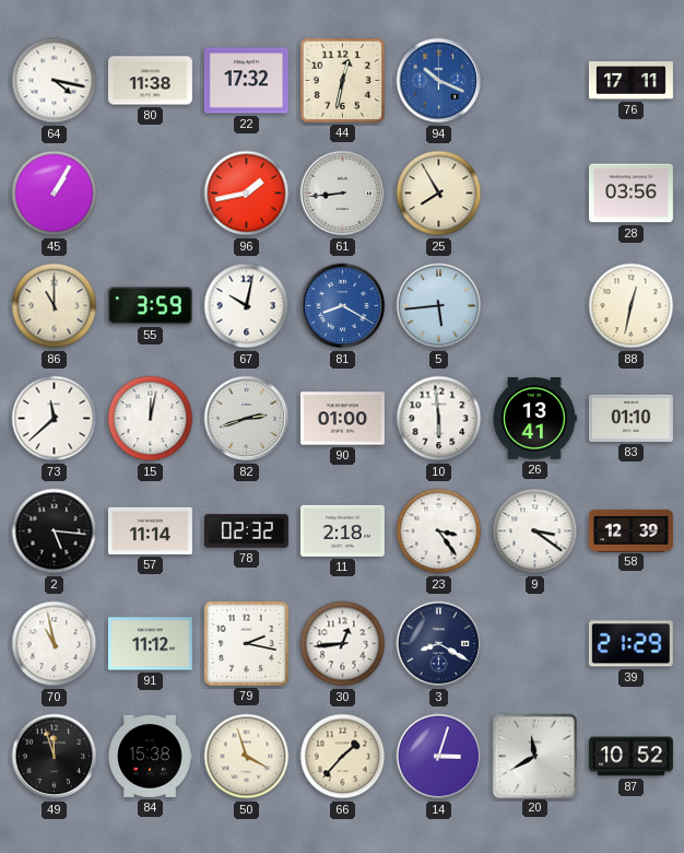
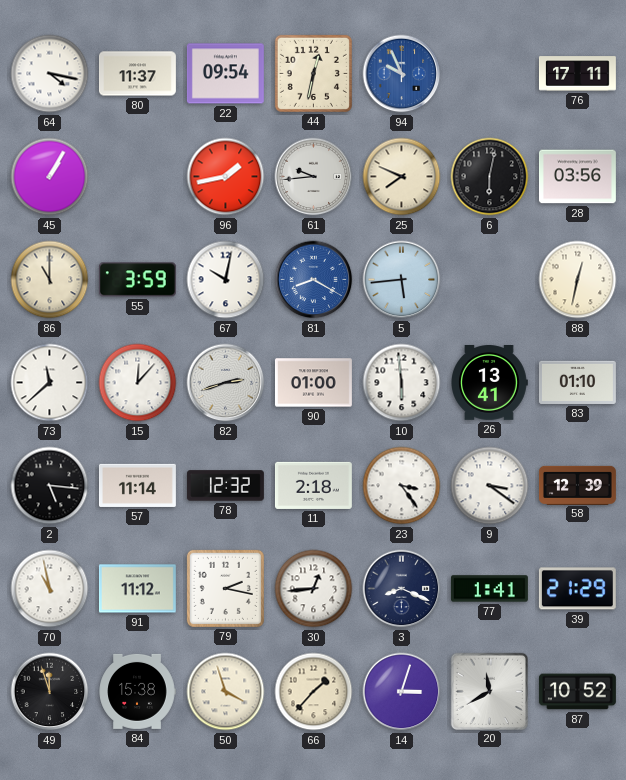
80: 11:38 -> 11:37
22: 17:32 -> 09:54
94: 10:19 -> 9:56
61: 8:44 -> 9:44
25: 7:55 -> 7:49
6: none -> 6:02
15: 12:02 -> 12:07
78: 02:32 -> 12:32
3: 8:20 -> 8:19
77: none -> 1:41
